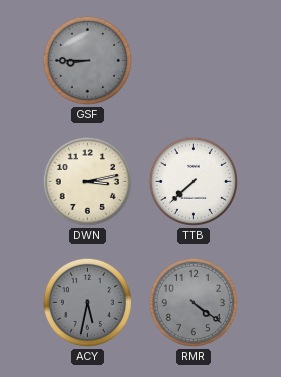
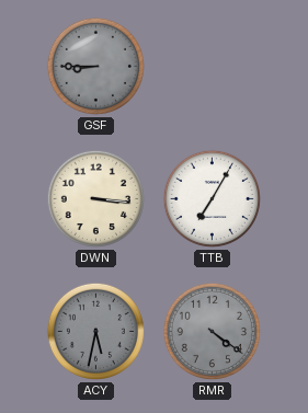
DWN: 3:13 -> 3:16
TTB: 7:38 -> 7:05
